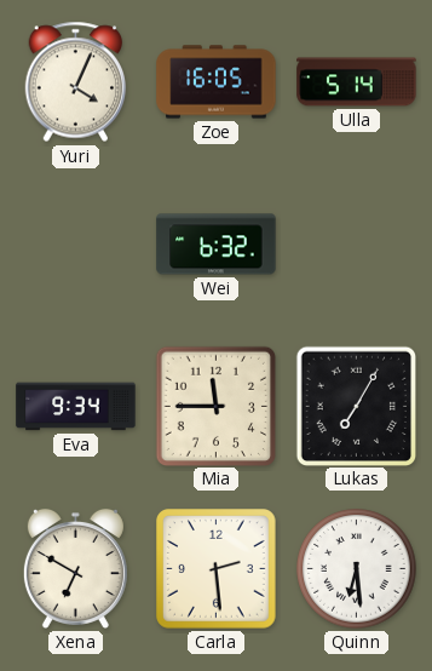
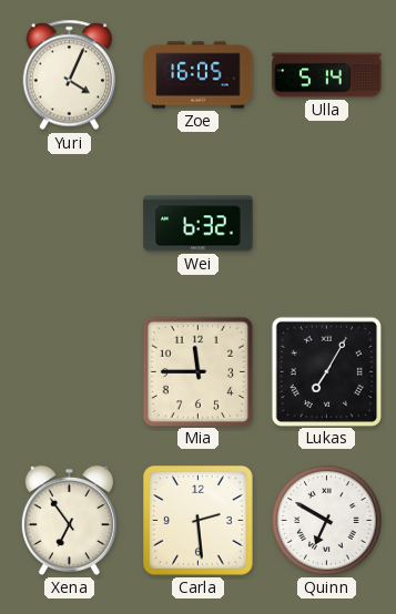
Eva: 9:34 -> none
Xena: 6:50 -> 6:54
Quinn: 6:29 -> 6:50
